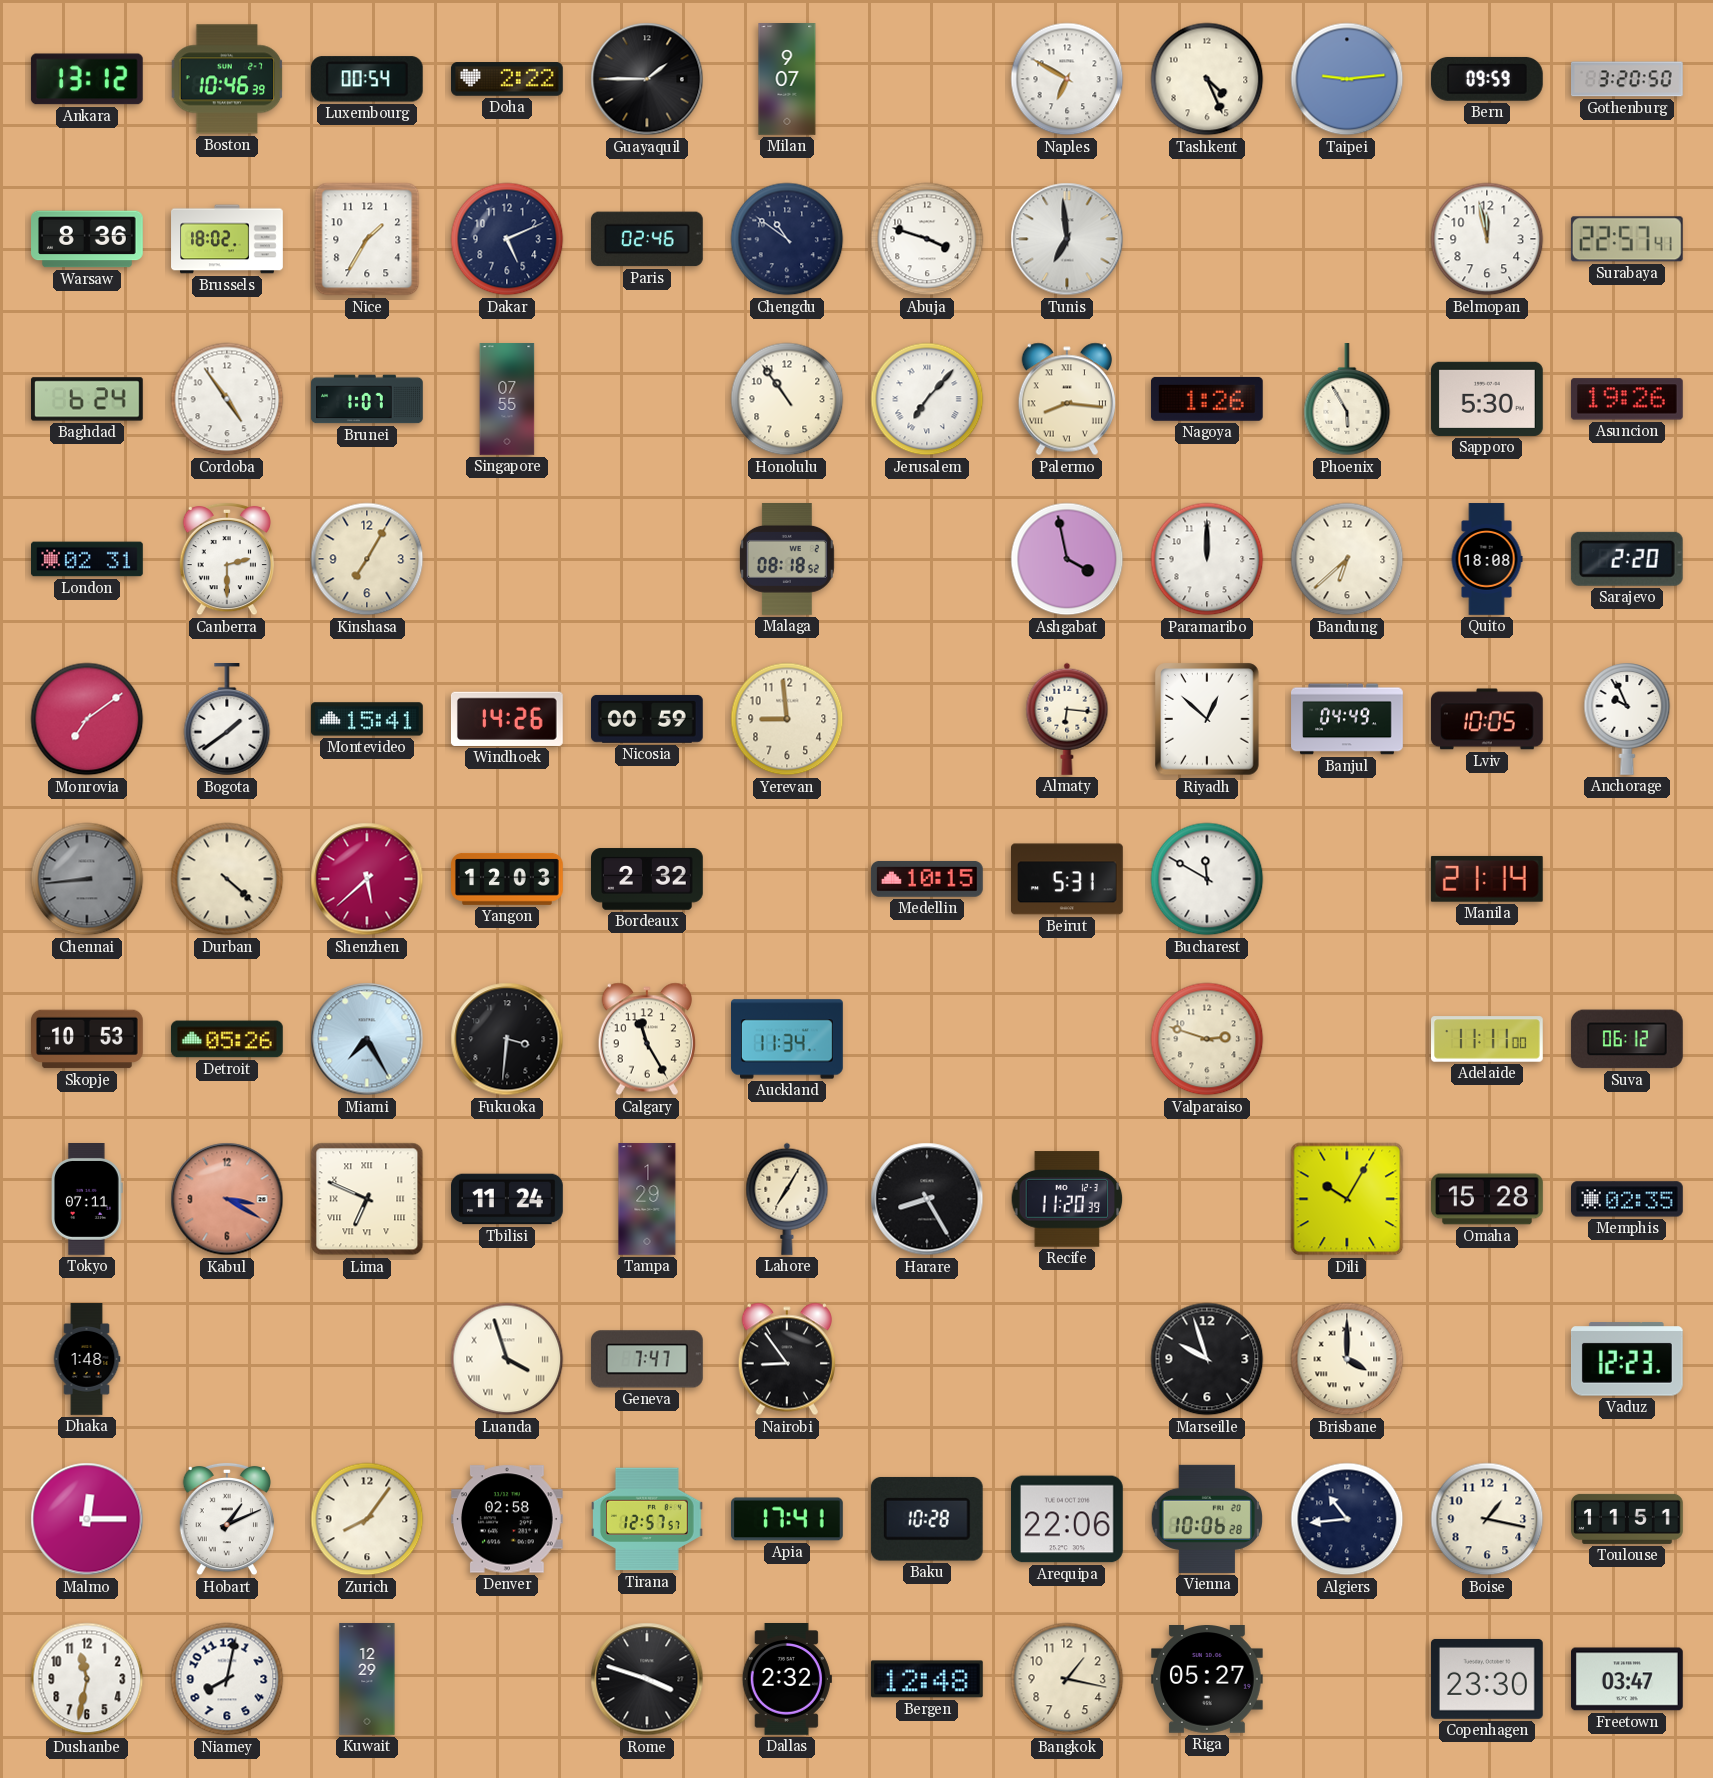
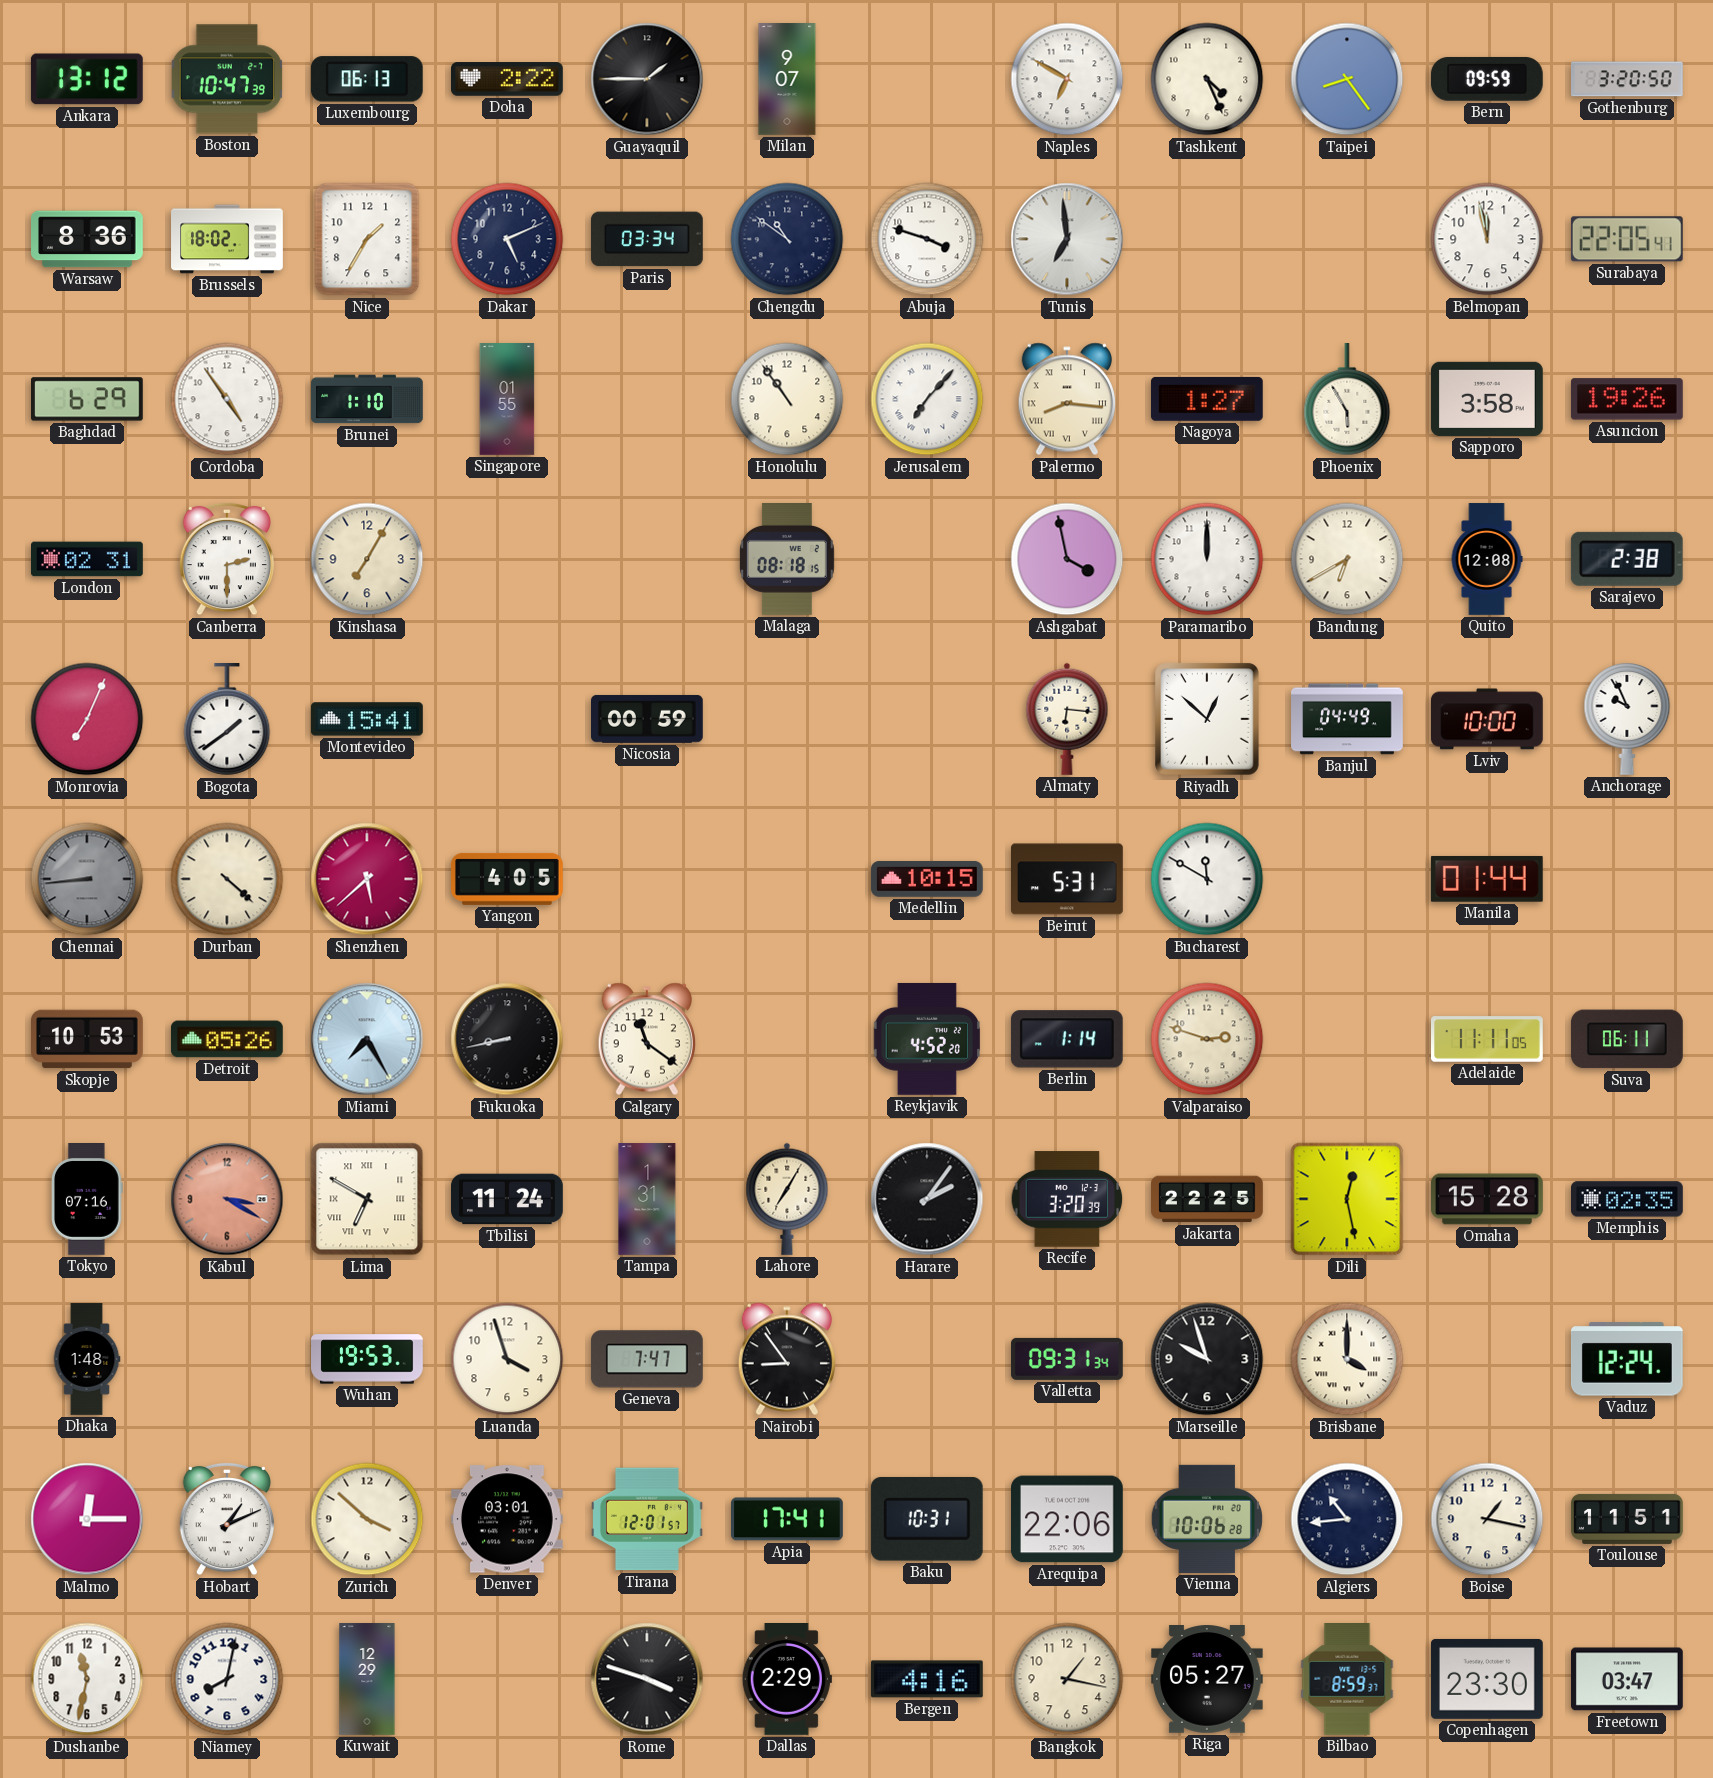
Boston: 10:46 -> 10:47
Luxembourg: 00:54 -> 06:13
Taipei: 9:14 -> 8:24
Paris: 02:46 -> 03:34
Surabaya: 22:57 -> 22:05
Baghdad: 6:24 -> 6:29
Brunei: 1:07 -> 1:10
Singapore: 07:55 -> 01:55
Nagoya: 1:26 -> 1:27
Sapporo: 5:30 -> 3:58
Malaga: 08:18:52 -> 08:18:15
Bandung: 6:38 -> 6:40
Quito: 18:08 -> 12:08
Sarajevo: 2:20 -> 2:38
Monrovia: 7:09 -> 7:04
Windhoek: 14:26 -> none
Yerevan: 8:59 -> none
Lviv: 10:05 -> 10:00
Yangon: 12:03 -> 4:05
Bordeaux: 2:32 -> none
Manila: 21:14 -> 01:44
Fukuoka: 3:31 -> 8:43
Calgary: 11:25 -> 11:21
Auckland: 11:34 -> none
Reykjavik: none -> 4:52
Berlin: none -> 1:14
Adelaide: 11:11:00 -> 11:11:05
Suva: 06:12 -> 06:11
Tokyo: 07:11 -> 07:16
Lima: 6:49 -> 6:50
Tampa: 1:29 -> 1:31
Harare: 8:25 -> 2:06
Recife: 11:20 -> 3:20
Jakarta: none -> 22:25
Dili: 10:05 -> 12:28
Wuhan: none -> 19:53
Luanda numerals: Roman -> Arabic
Valletta: none -> 09:31
Vaduz: 12:23 -> 12:24
Zurich: 8:06 -> 3:52
Denver: 02:58 -> 03:01
Tirana: 12:57 -> 12:01
Baku: 10:28 -> 10:31
Dallas: 2:32 -> 2:29
Bergen: 12:48 -> 4:16
Bilbao: none -> 8:59
